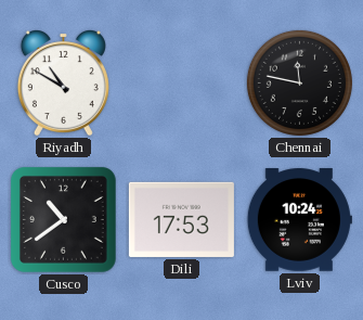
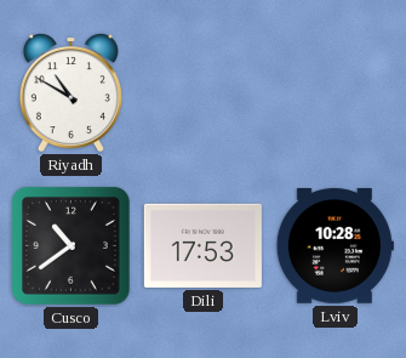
Chennai: 11:47 -> none
Lviv: 10:24 -> 10:28
